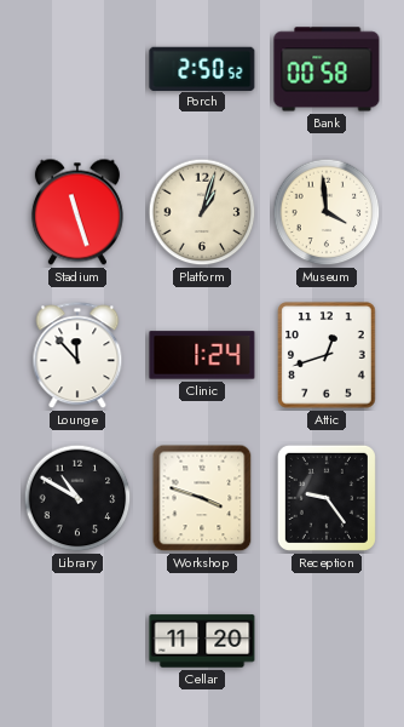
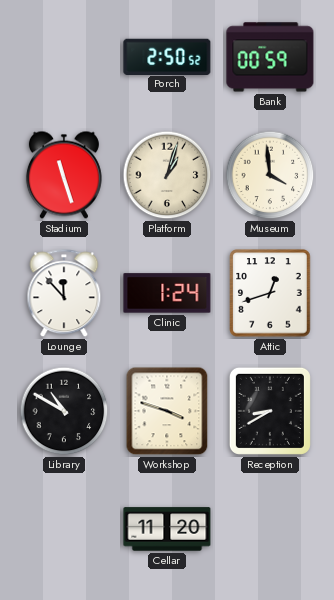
Bank: 00:58 -> 00:59
Reception: 9:24 -> 8:40
